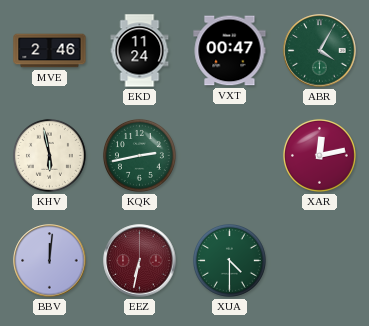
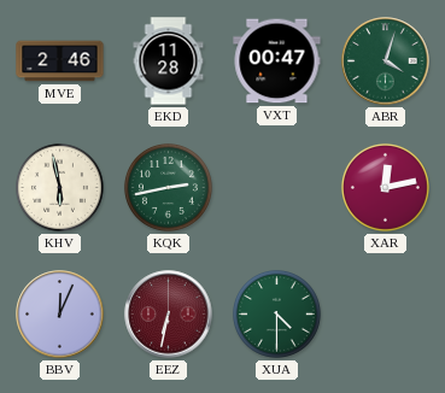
EKD: 11:24 -> 11:28
ABR: 4:05 -> 4:03
BBV: 12:01 -> 12:04
